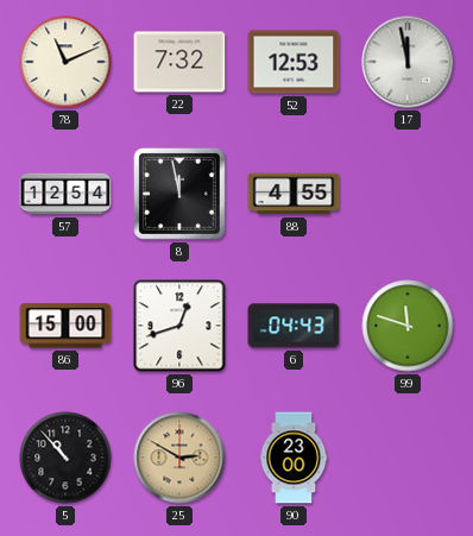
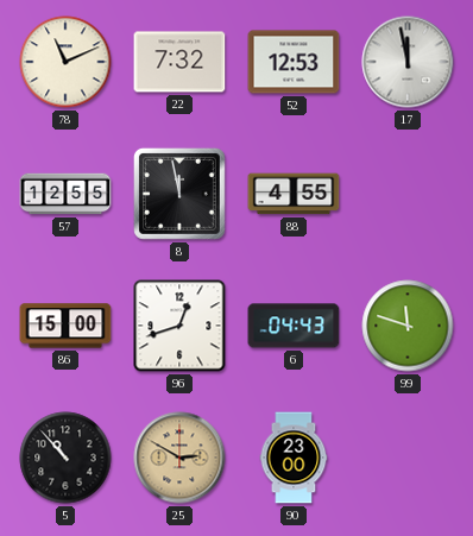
57: 12:54 -> 12:55
